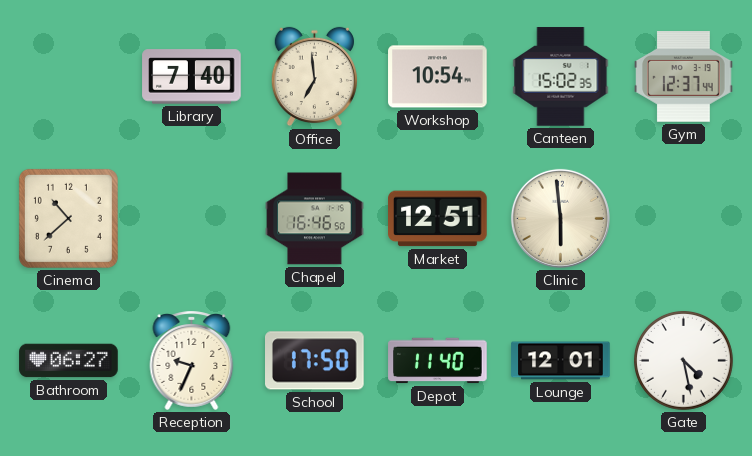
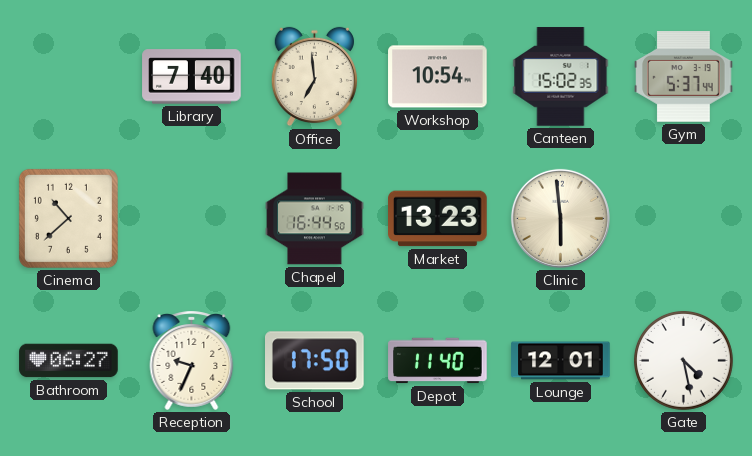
Gym: 12:37 -> 5:37
Chapel: 16:46 -> 16:44
Market: 12:51 -> 13:23
